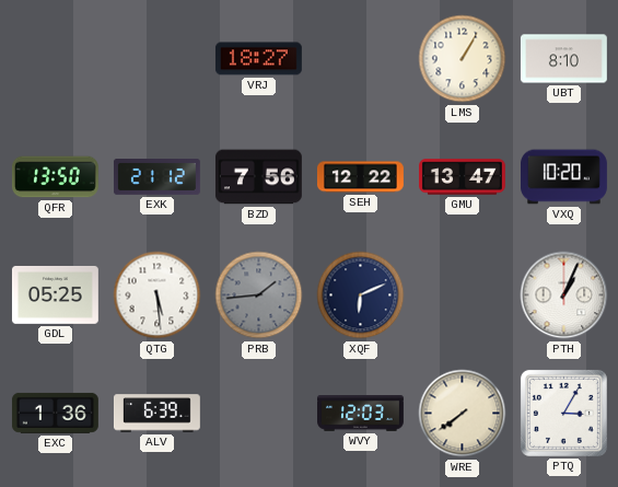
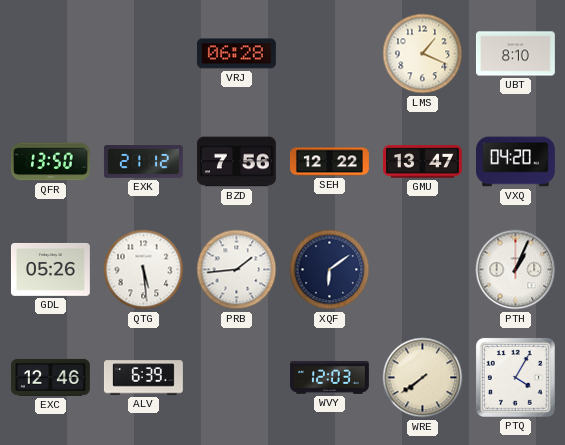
VRJ: 18:27 -> 06:28
LMS: 1:05 -> 1:19
VXQ: 10:20 -> 04:20
GDL: 05:25 -> 05:26
PRB dial: grey -> white
XQF: 6:11 -> 6:09
EXC: 1:36 -> 12:46
PTQ: 3:05 -> 4:05
